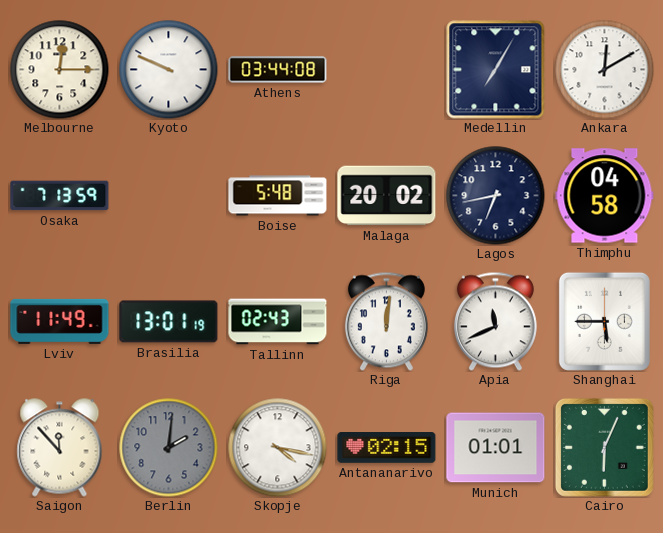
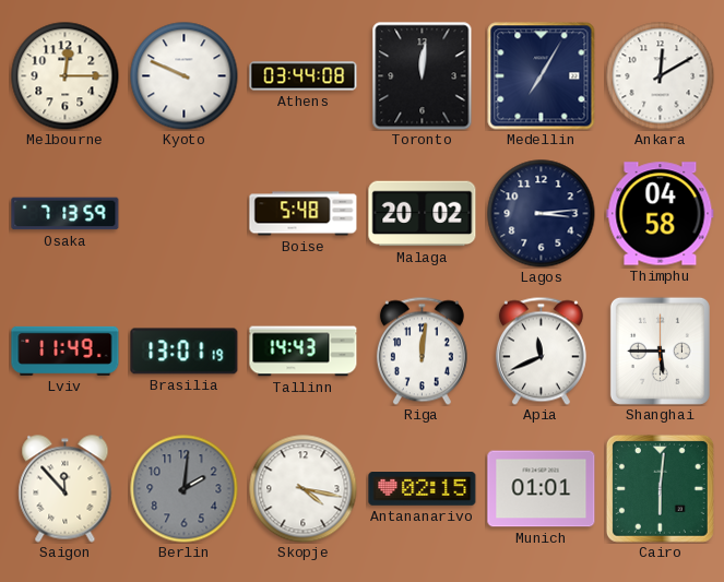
Toronto: none -> 12:01
Lagos: 6:43 -> 3:14
Tallinn: 02:43 -> 14:43
Cairo: 6:04 -> 6:01
